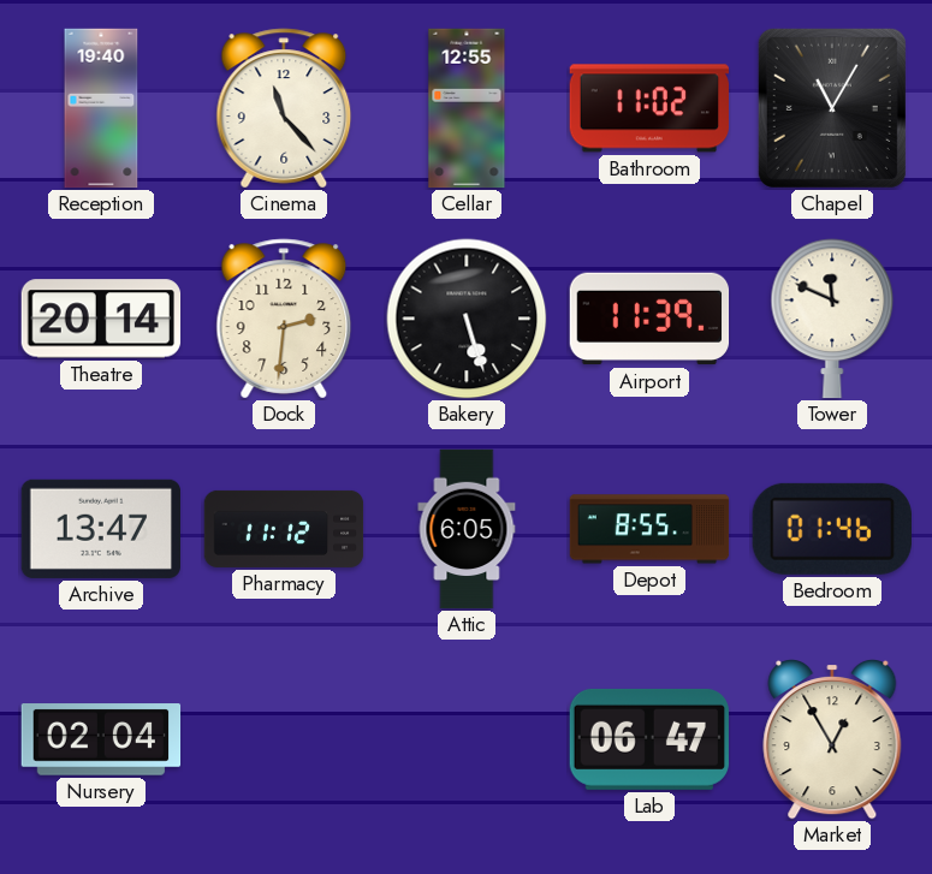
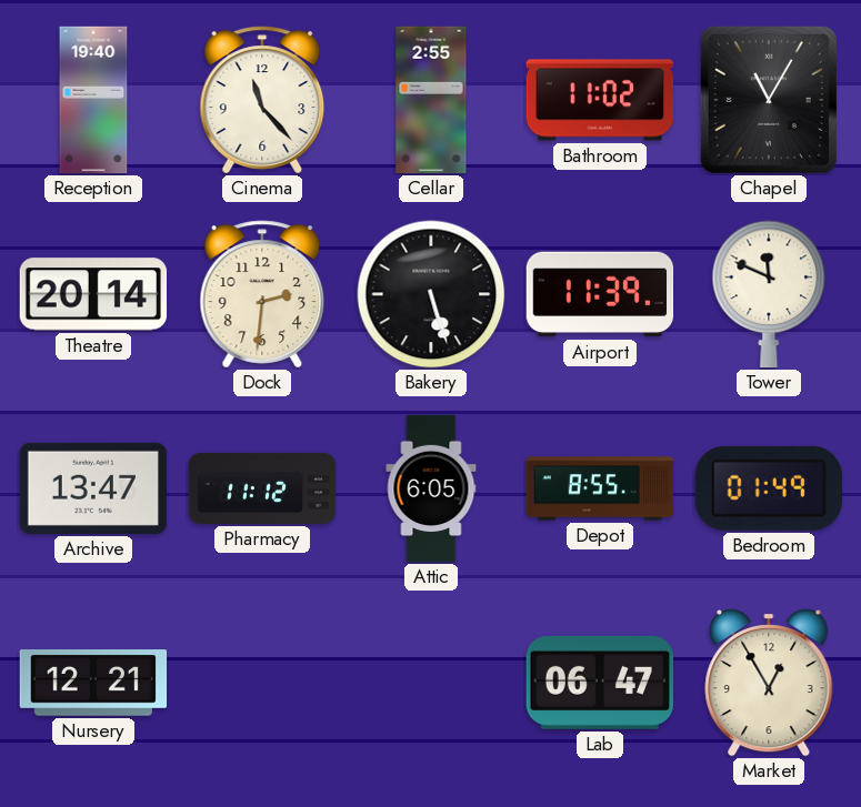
Cellar: 12:55 -> 2:55
Bedroom: 01:46 -> 01:49
Nursery: 02:04 -> 12:21
